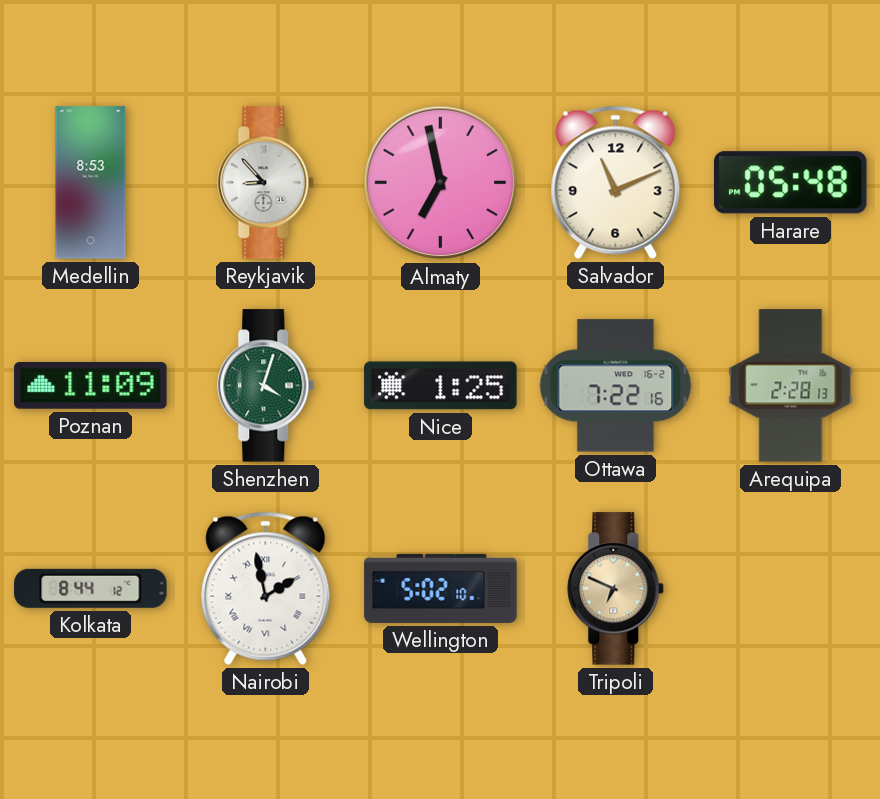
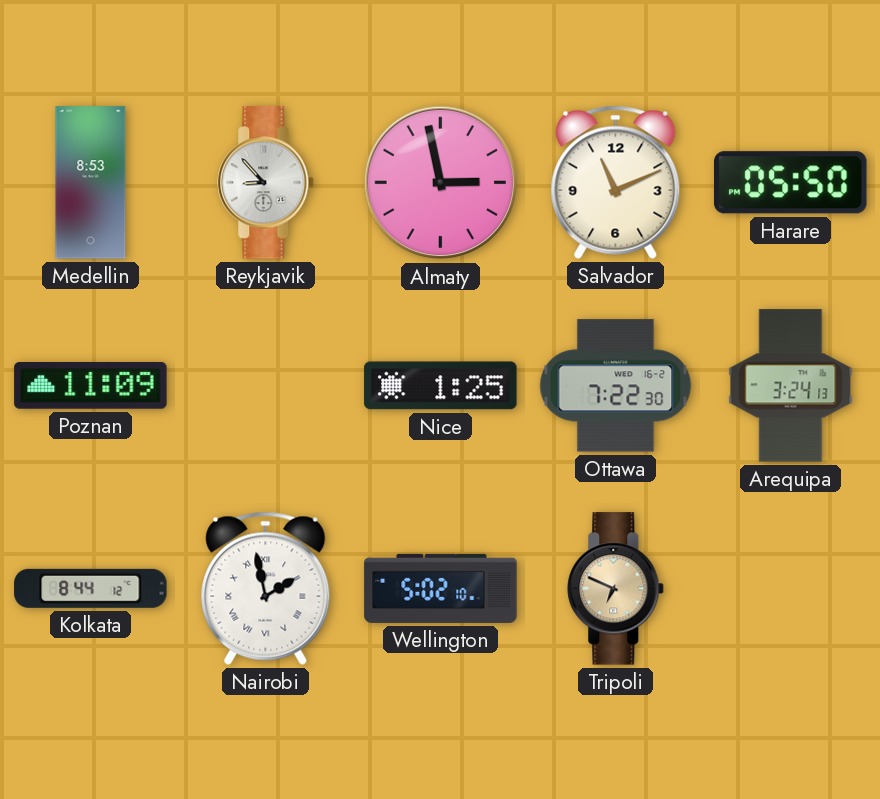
Almaty: 6:58 -> 2:58
Harare: 05:48 -> 05:50
Shenzhen: 4:03 -> none
Ottawa: 7:22:16 -> 7:22:30
Arequipa: 2:28 -> 3:24
